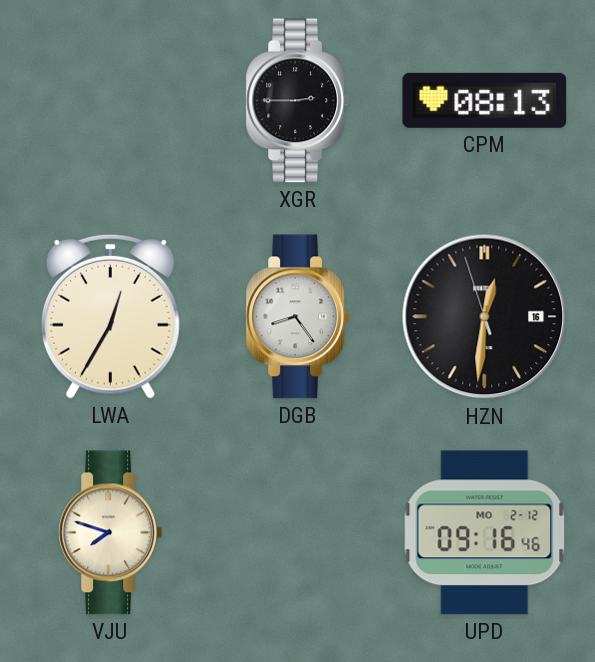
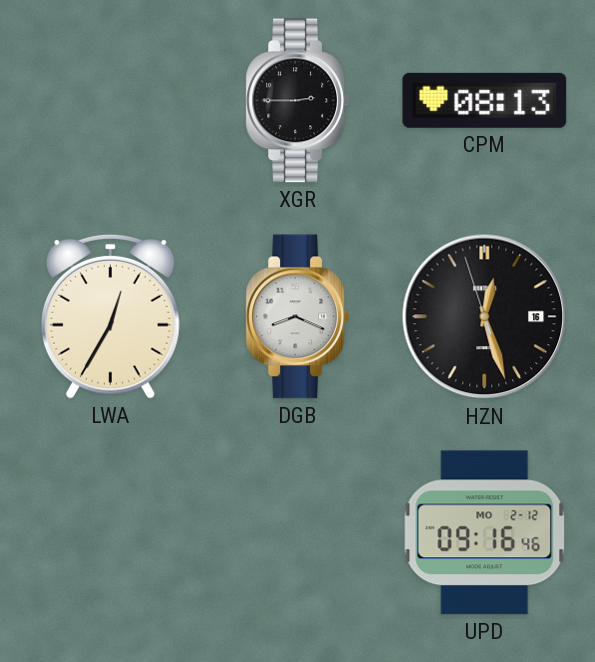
DGB: 8:24 -> 8:19
HZN: 12:30 -> 12:26
VJU: 7:48 -> none
